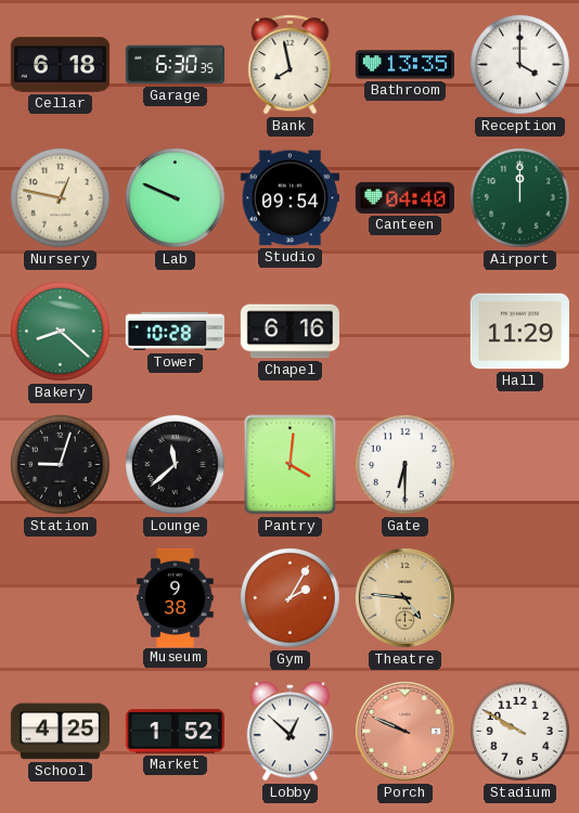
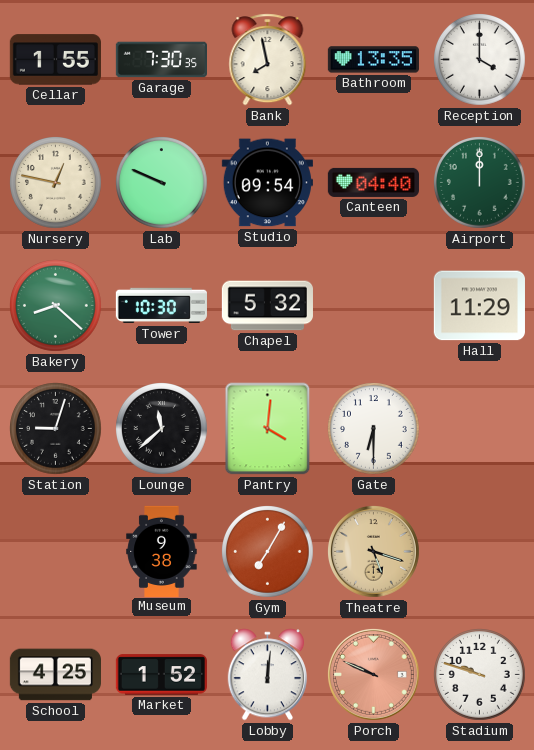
Cellar: 6:18 -> 1:55
Garage: 6:30 -> 7:30
Tower: 10:28 -> 10:30
Chapel: 6:16 -> 5:32
Gym: 2:05 -> 7:05
Theatre: 4:46 -> 5:18
Lobby: 12:52 -> 12:01
Stadium: 9:50 -> 9:48
